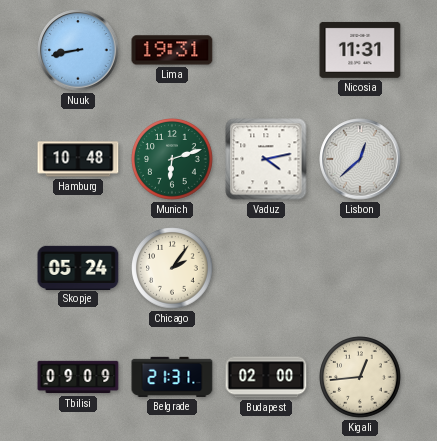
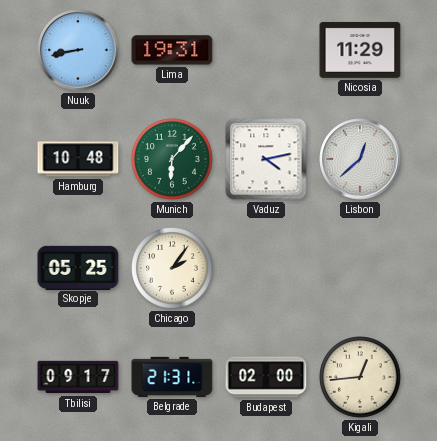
Nicosia: 11:31 -> 11:29
Munich: 6:12 -> 6:07
Skopje: 05:24 -> 05:25
Tbilisi: 09:09 -> 09:17
